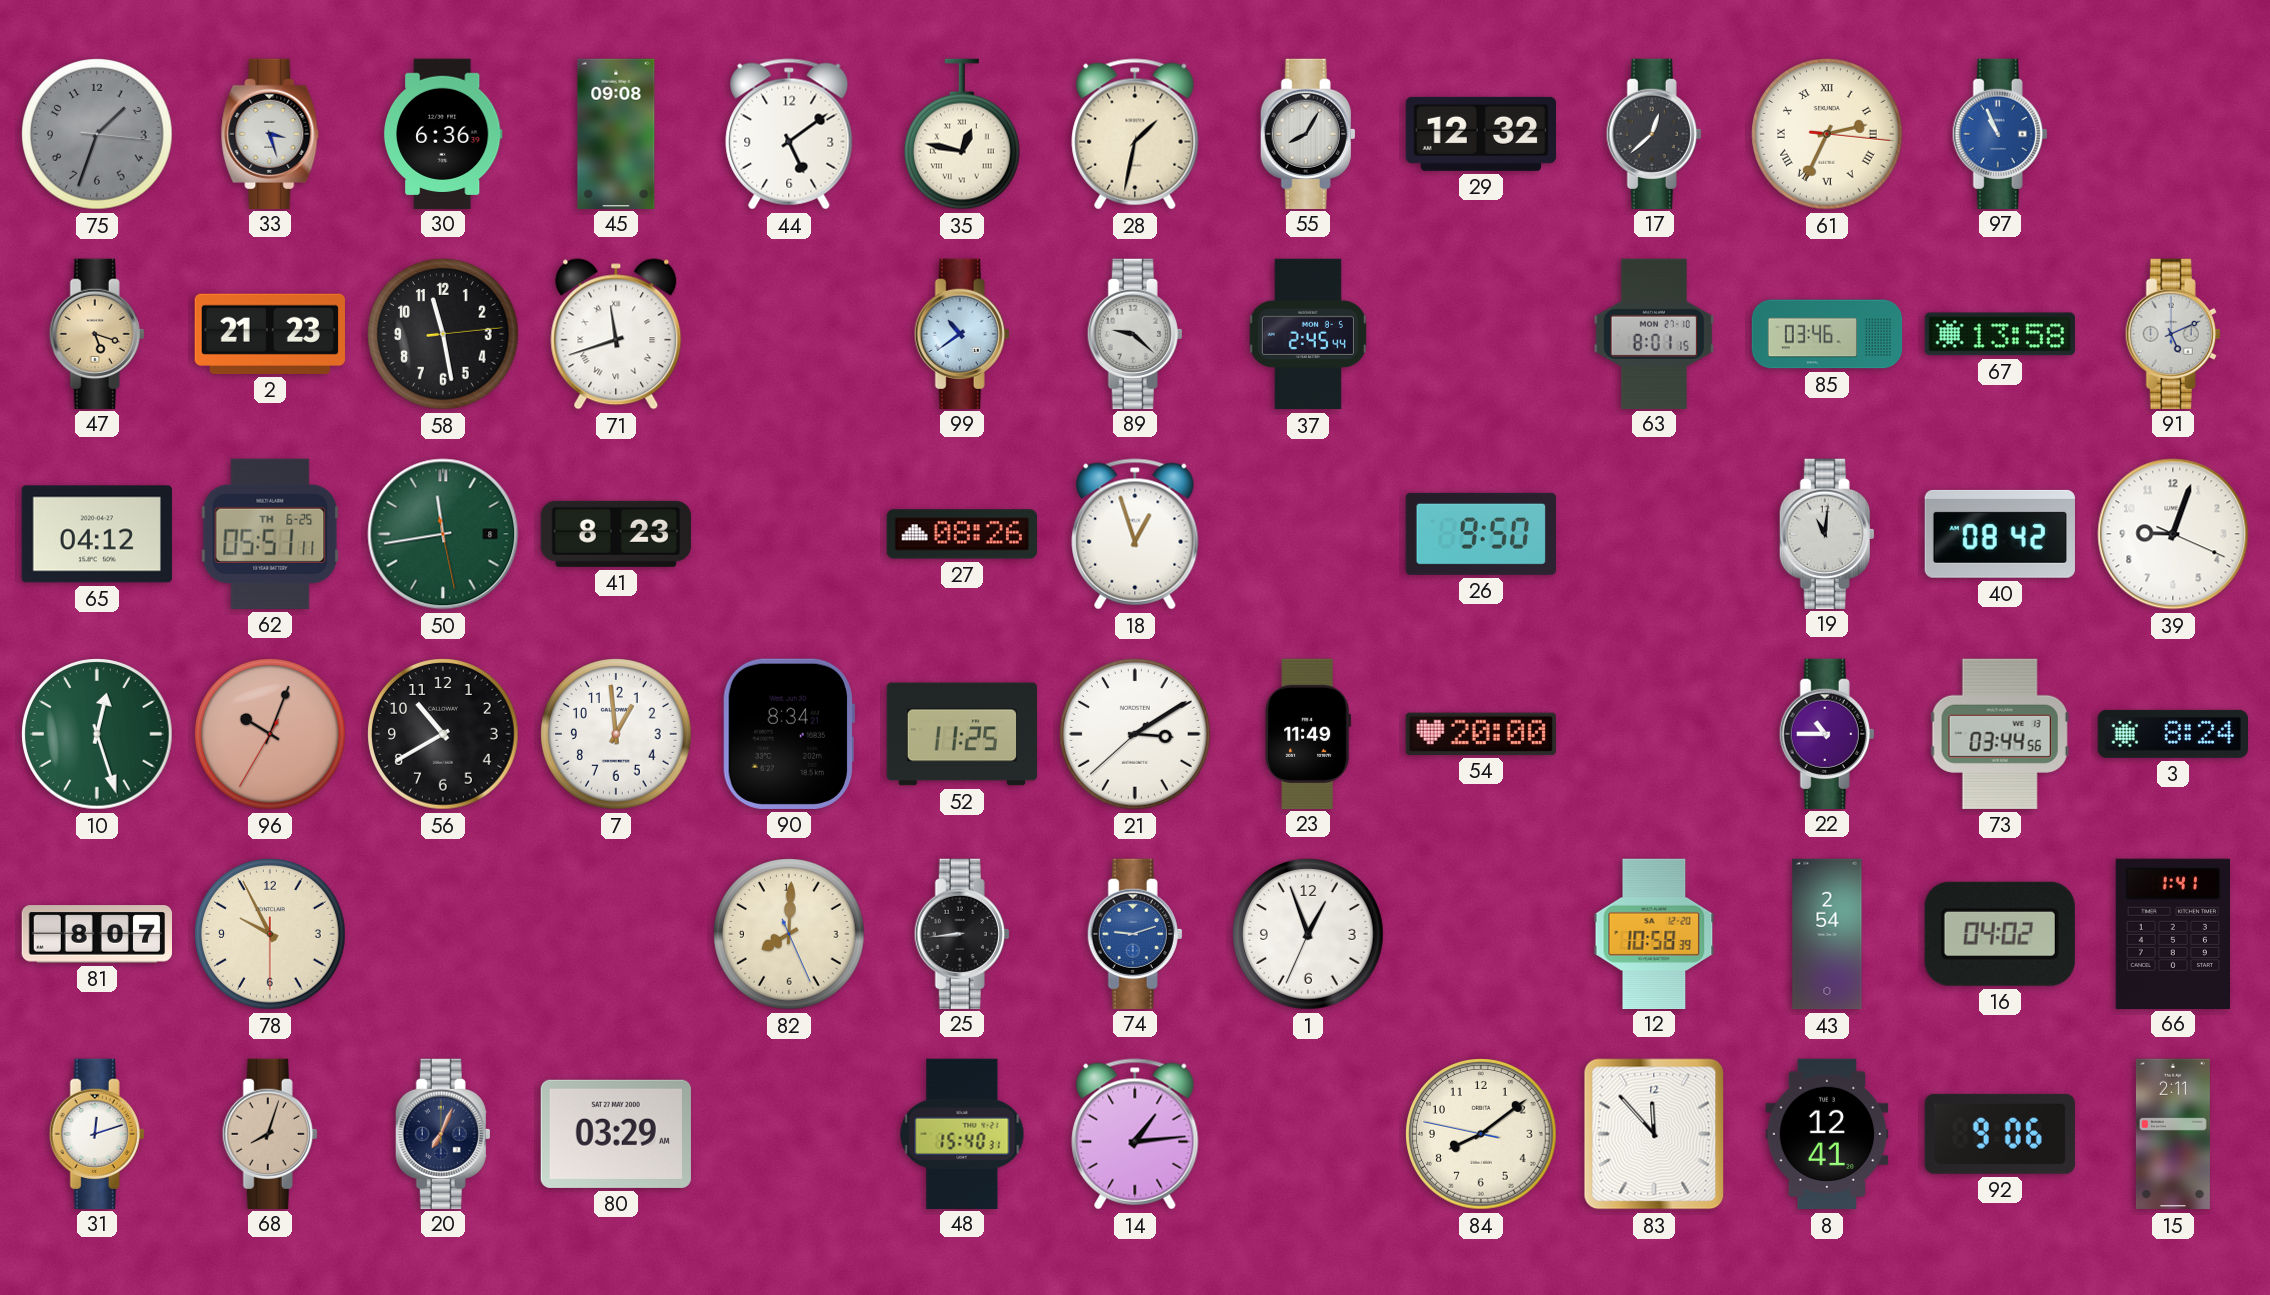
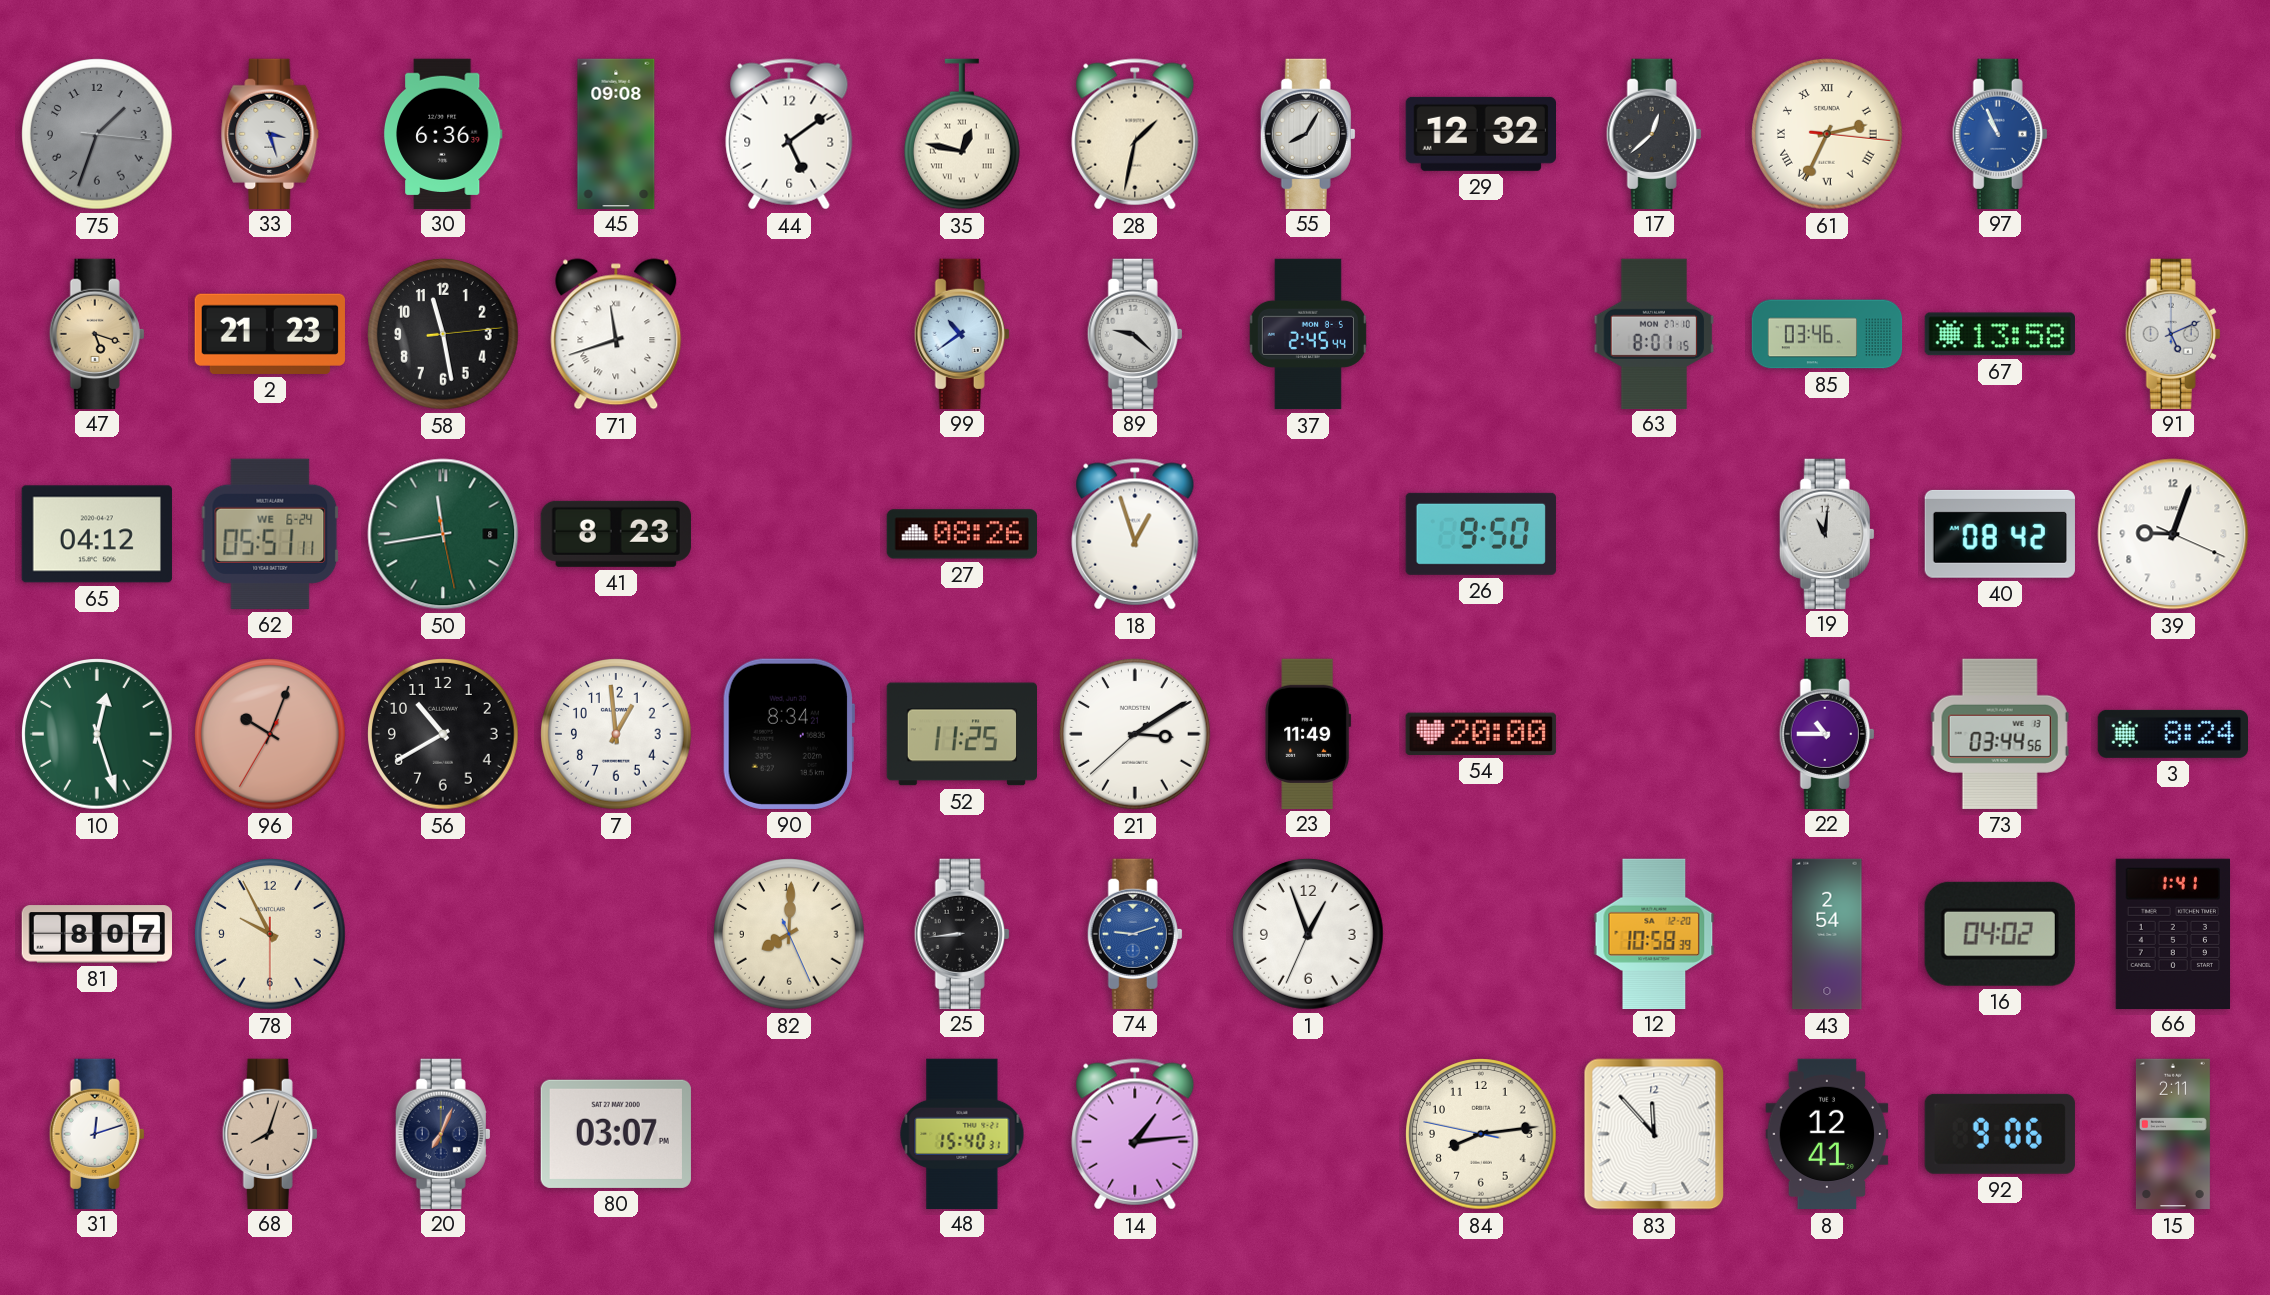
62 date: TH 6-25 -> WE 6-24
80: 03:29 -> 03:07
84: 8:08 -> 8:13
